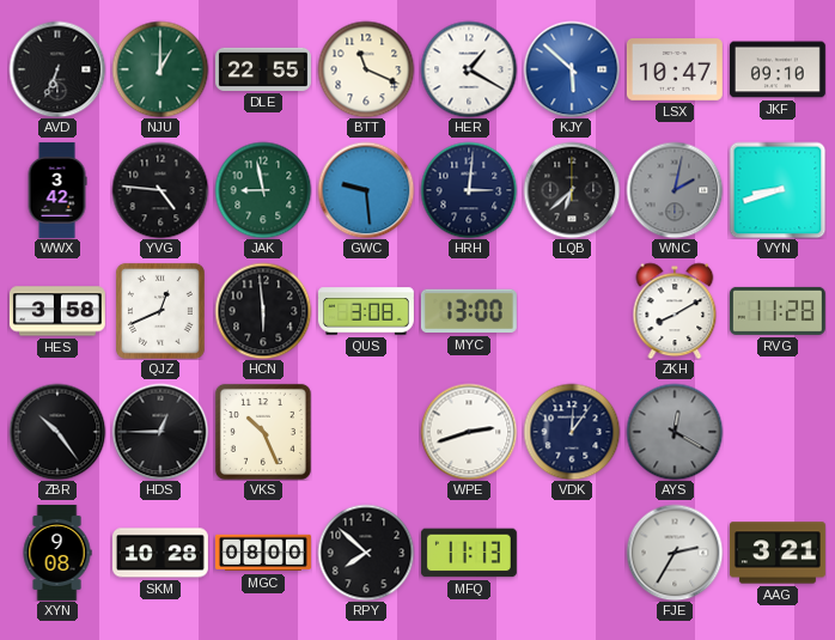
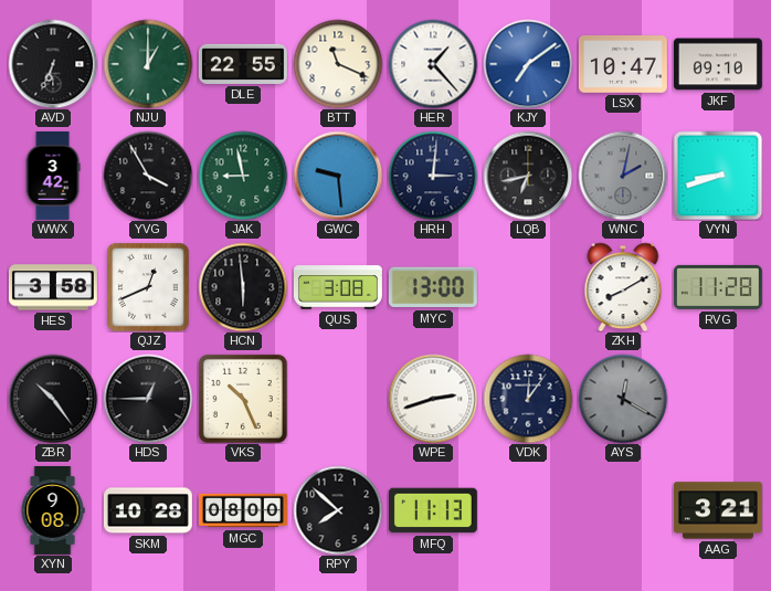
HER: 1:20 -> 1:23
KJY: 5:52 -> 7:09
YVG: 4:46 -> 3:55
LQB: 6:38 -> 6:43
FJE: 2:35 -> none
